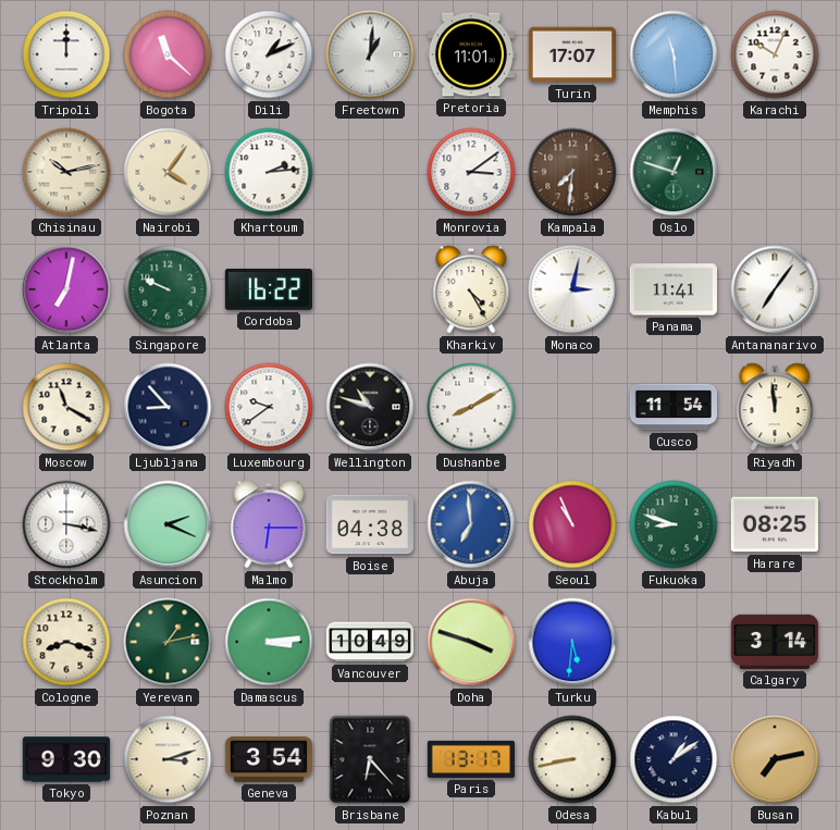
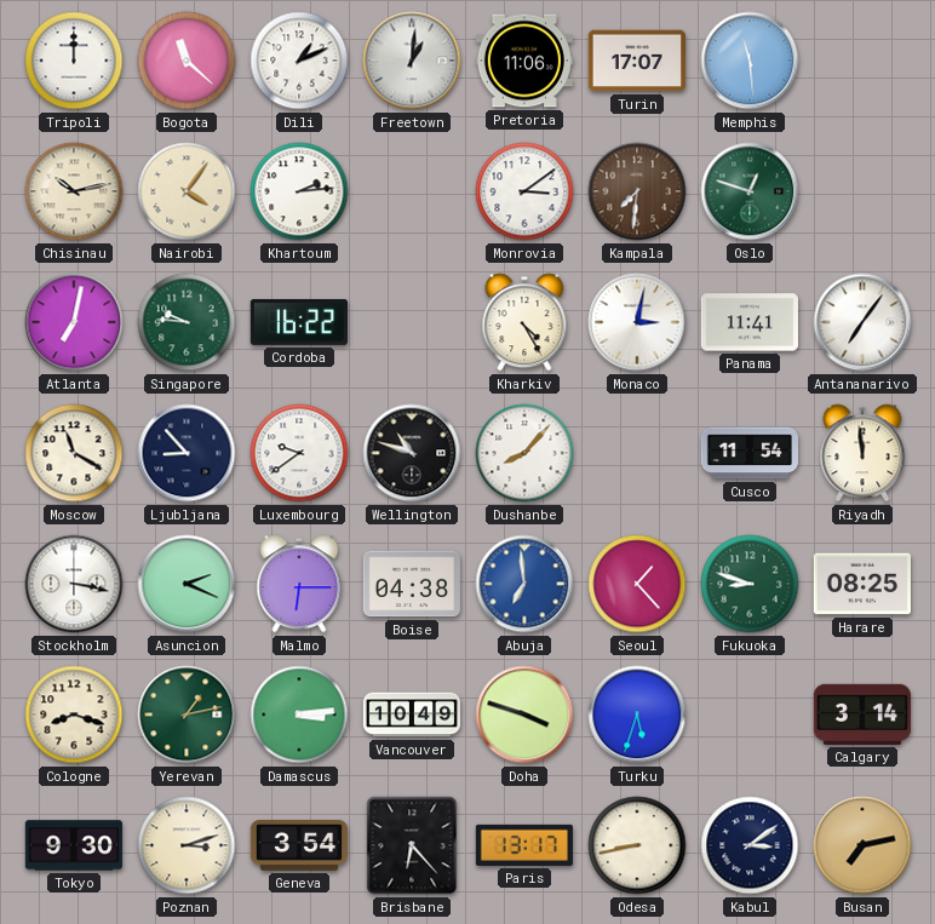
Pretoria: 11:01 -> 11:06
Karachi: 10:04 -> none
Singapore: 9:49 -> 9:46
Dushanbe: 8:10 -> 8:07
Seoul: 10:56 -> 1:23
Turku: 5:31 -> 5:33
Kabul: 1:09 -> 3:09
